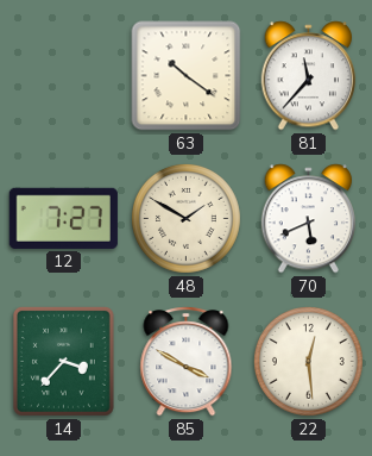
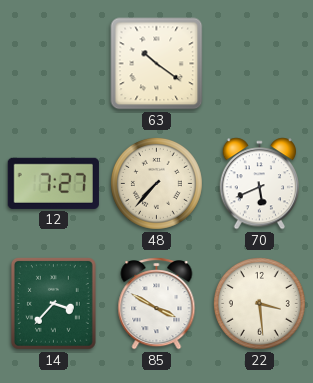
81: 11:37 -> none
48: 1:50 -> 7:37
22: 12:29 -> 3:29
